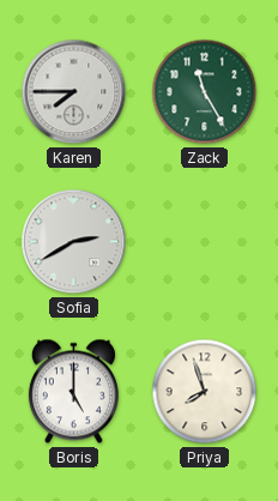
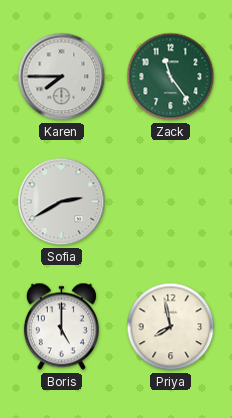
Zack: 11:25 -> 11:24
Priya: 7:57 -> 7:58
